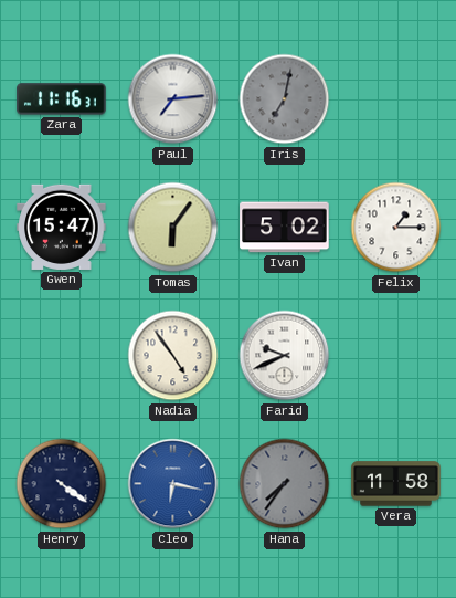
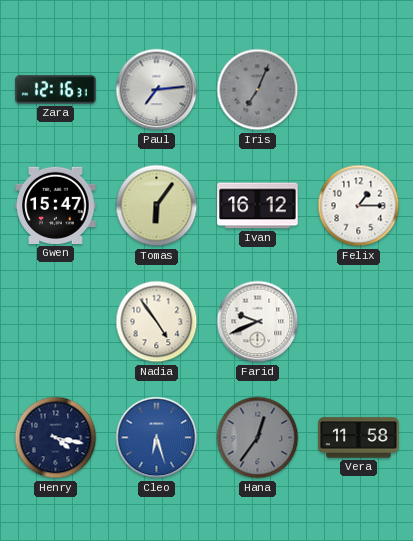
Zara: 11:16 -> 12:16
Iris: 7:02 -> 7:04
Ivan: 5:02 -> 16:12
Henry: 4:21 -> 4:17
Cleo: 6:17 -> 6:27
Hana: 7:36 -> 12:36
